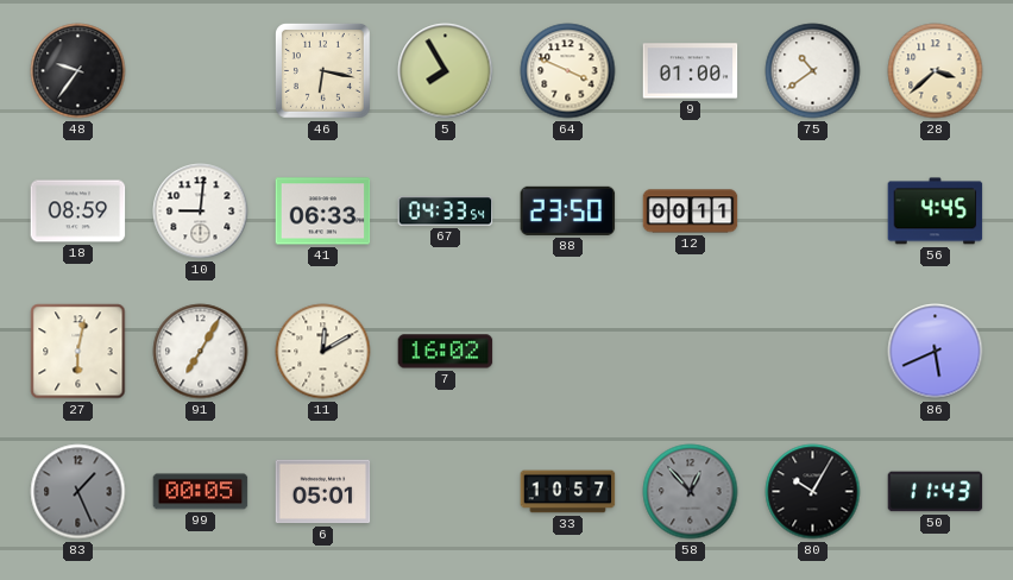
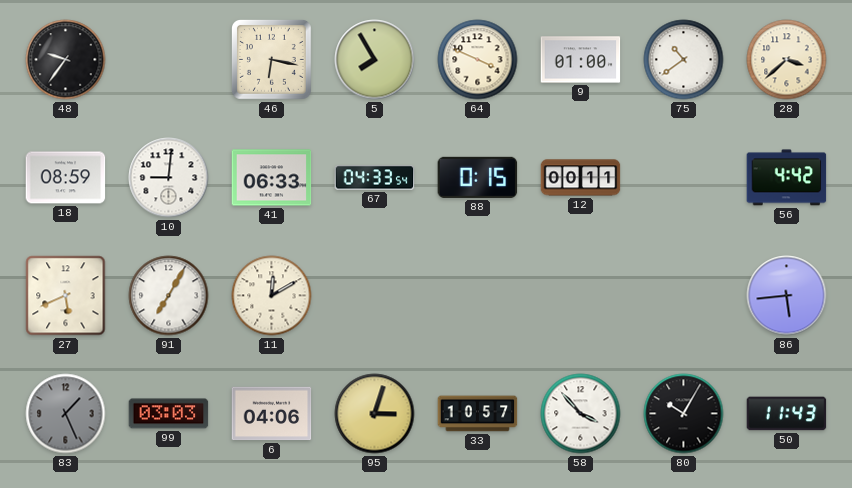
88: 23:50 -> 0:15
56: 4:45 -> 4:42
27: 6:02 -> 5:41
7: 16:02 -> none
86: 5:41 -> 5:44
99: 00:05 -> 03:03
6: 05:01 -> 04:06
95: none -> 3:03
58: 12:53 -> 3:53
58 dial: grey -> white
